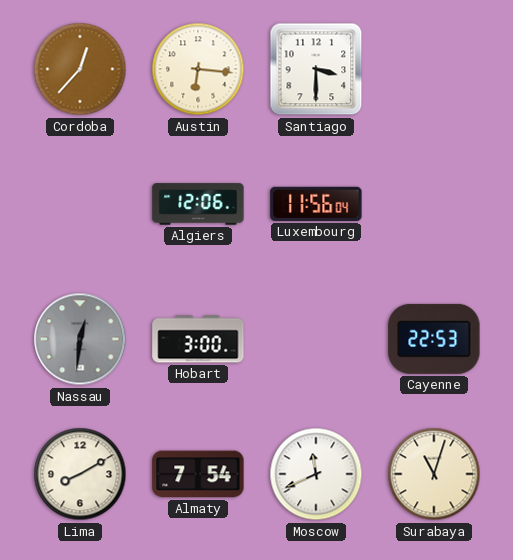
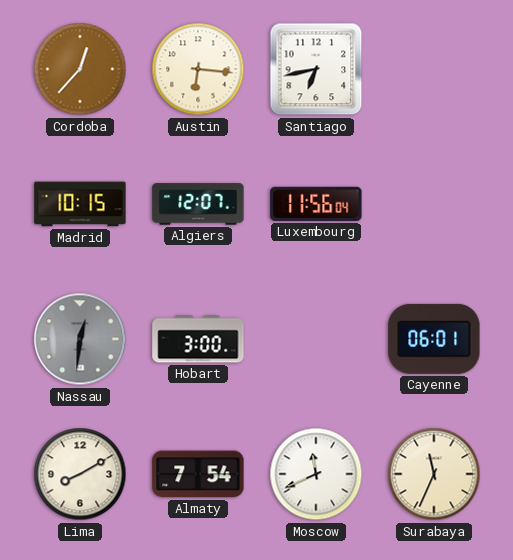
Santiago: 3:30 -> 6:43
Madrid: none -> 10:15
Algiers: 12:06 -> 12:07
Cayenne: 22:53 -> 06:01
Surabaya: 11:03 -> 11:34
